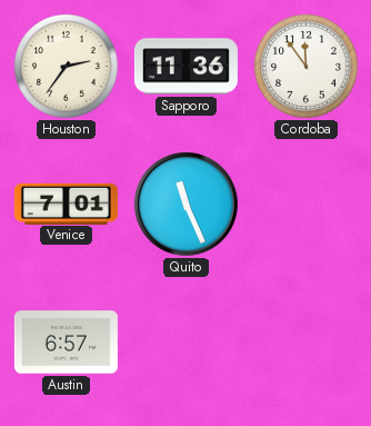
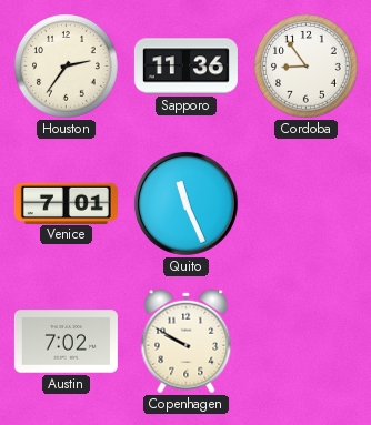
Cordoba: 11:54 -> 8:54
Austin: 6:57 -> 7:02
Copenhagen: none -> 9:50
